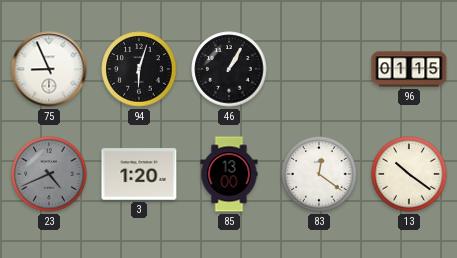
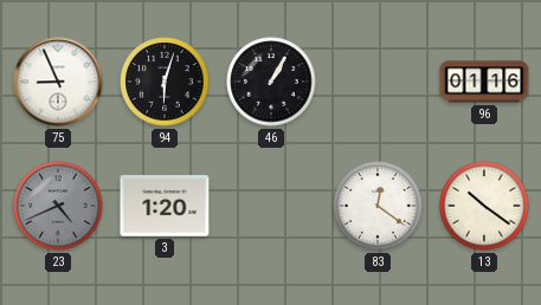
96: 01:15 -> 01:16
85: 13:00 -> none
